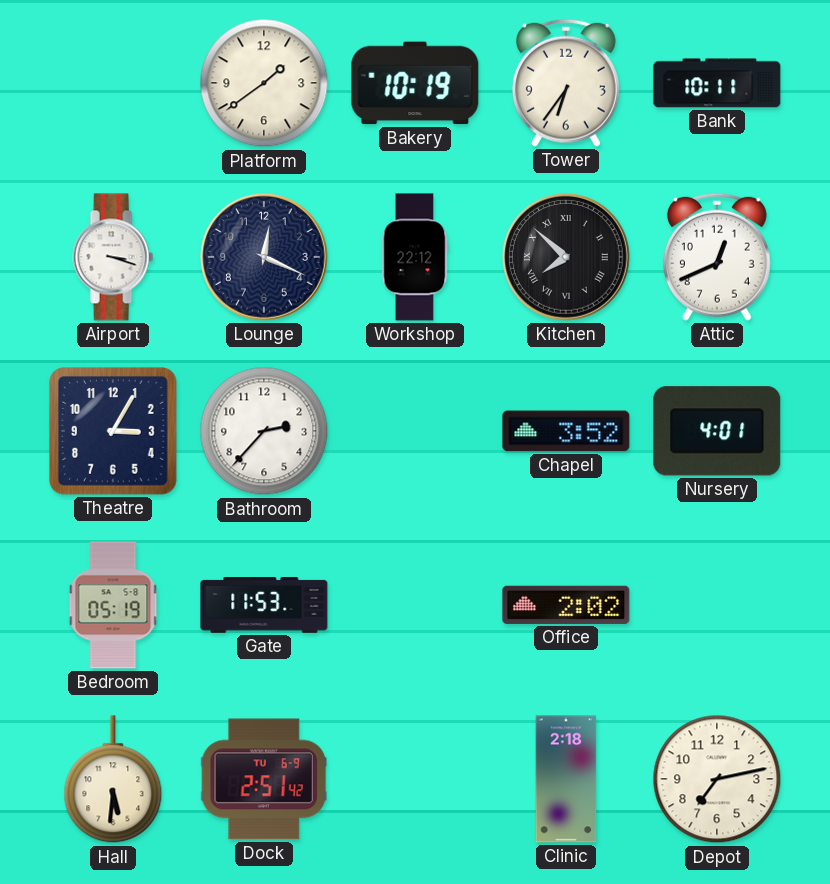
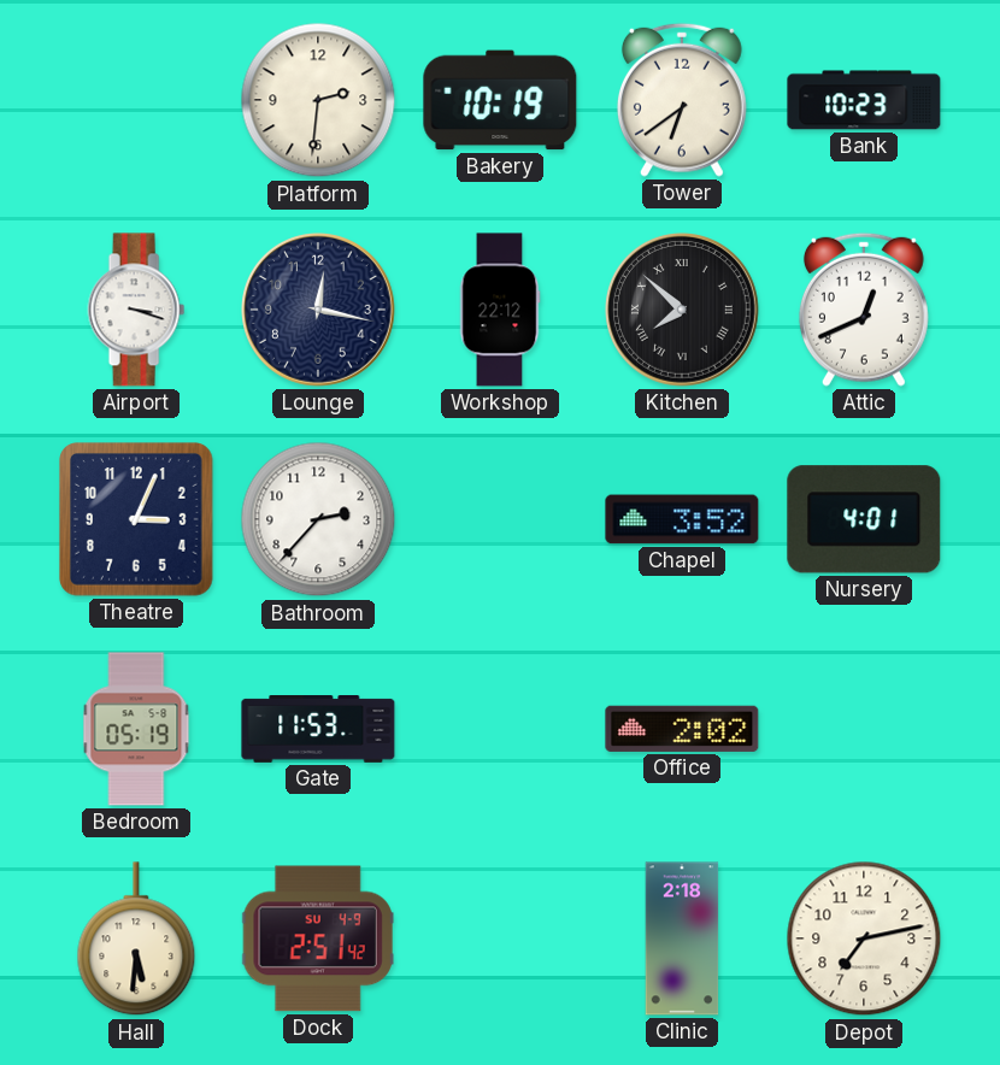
Platform: 1:39 -> 2:31
Tower: 6:36 -> 6:39
Bank: 10:11 -> 10:23
Lounge: 12:19 -> 12:17
Theatre: 3:05 -> 3:04
Dock date: TU 6-9 -> SU 4-9
